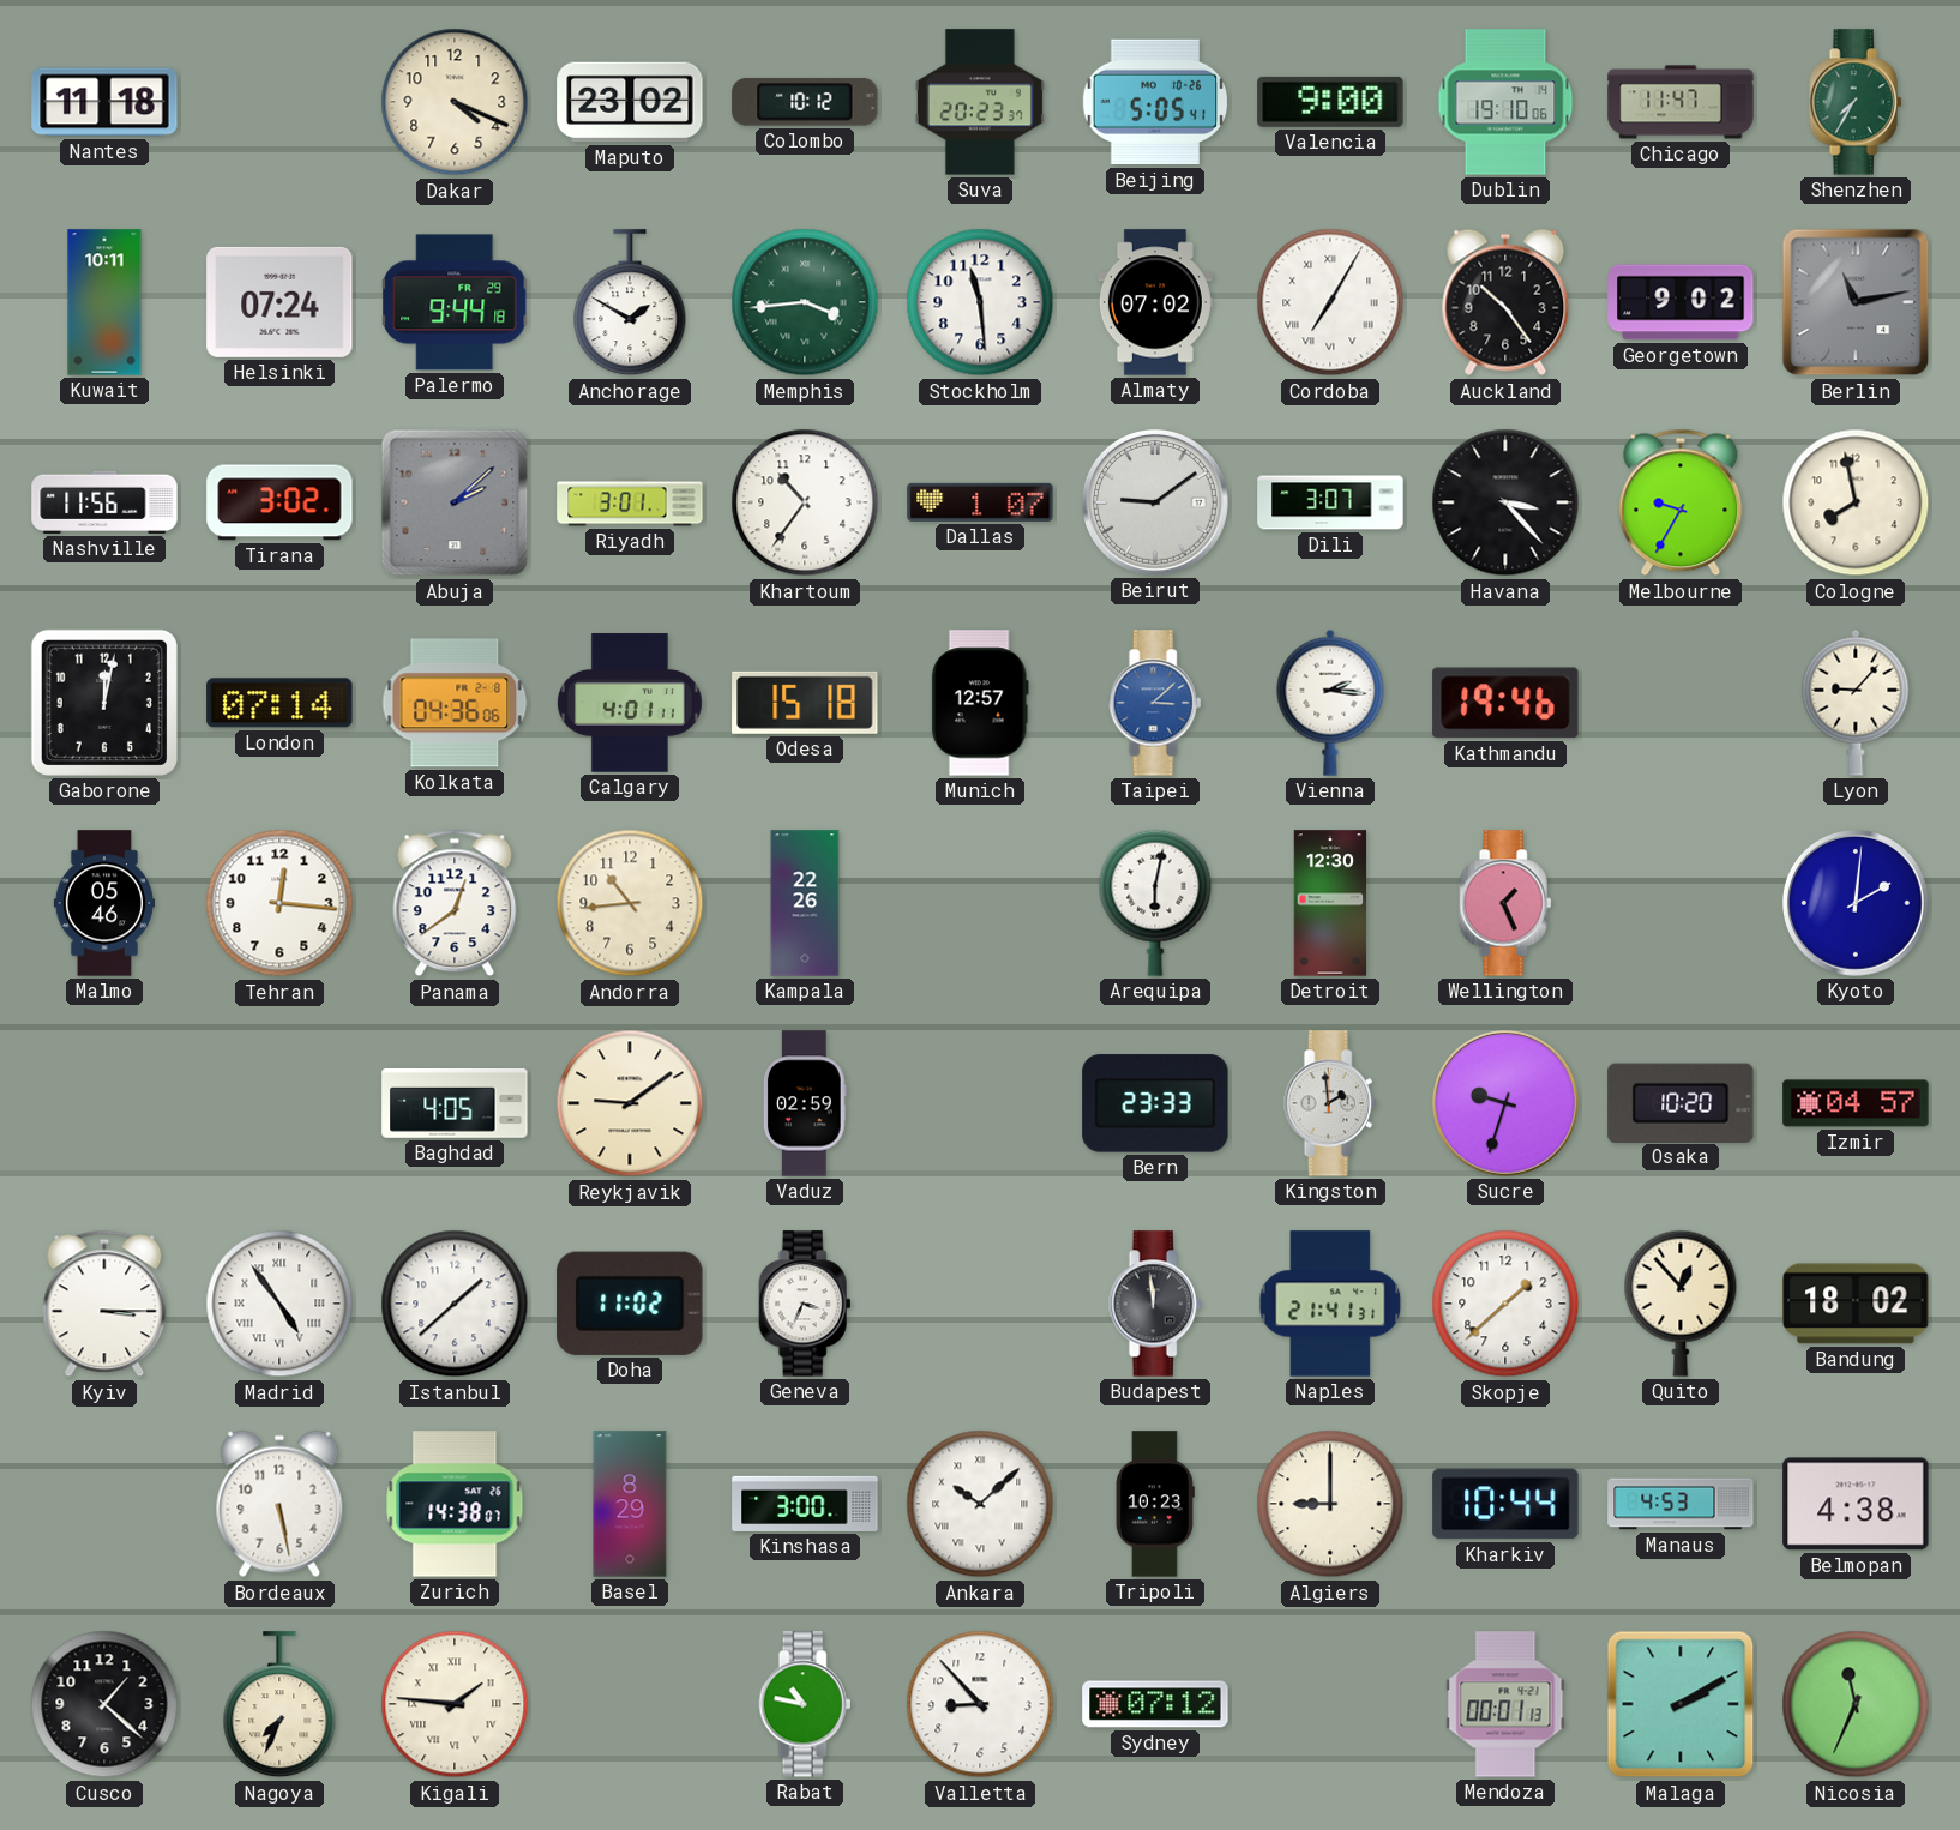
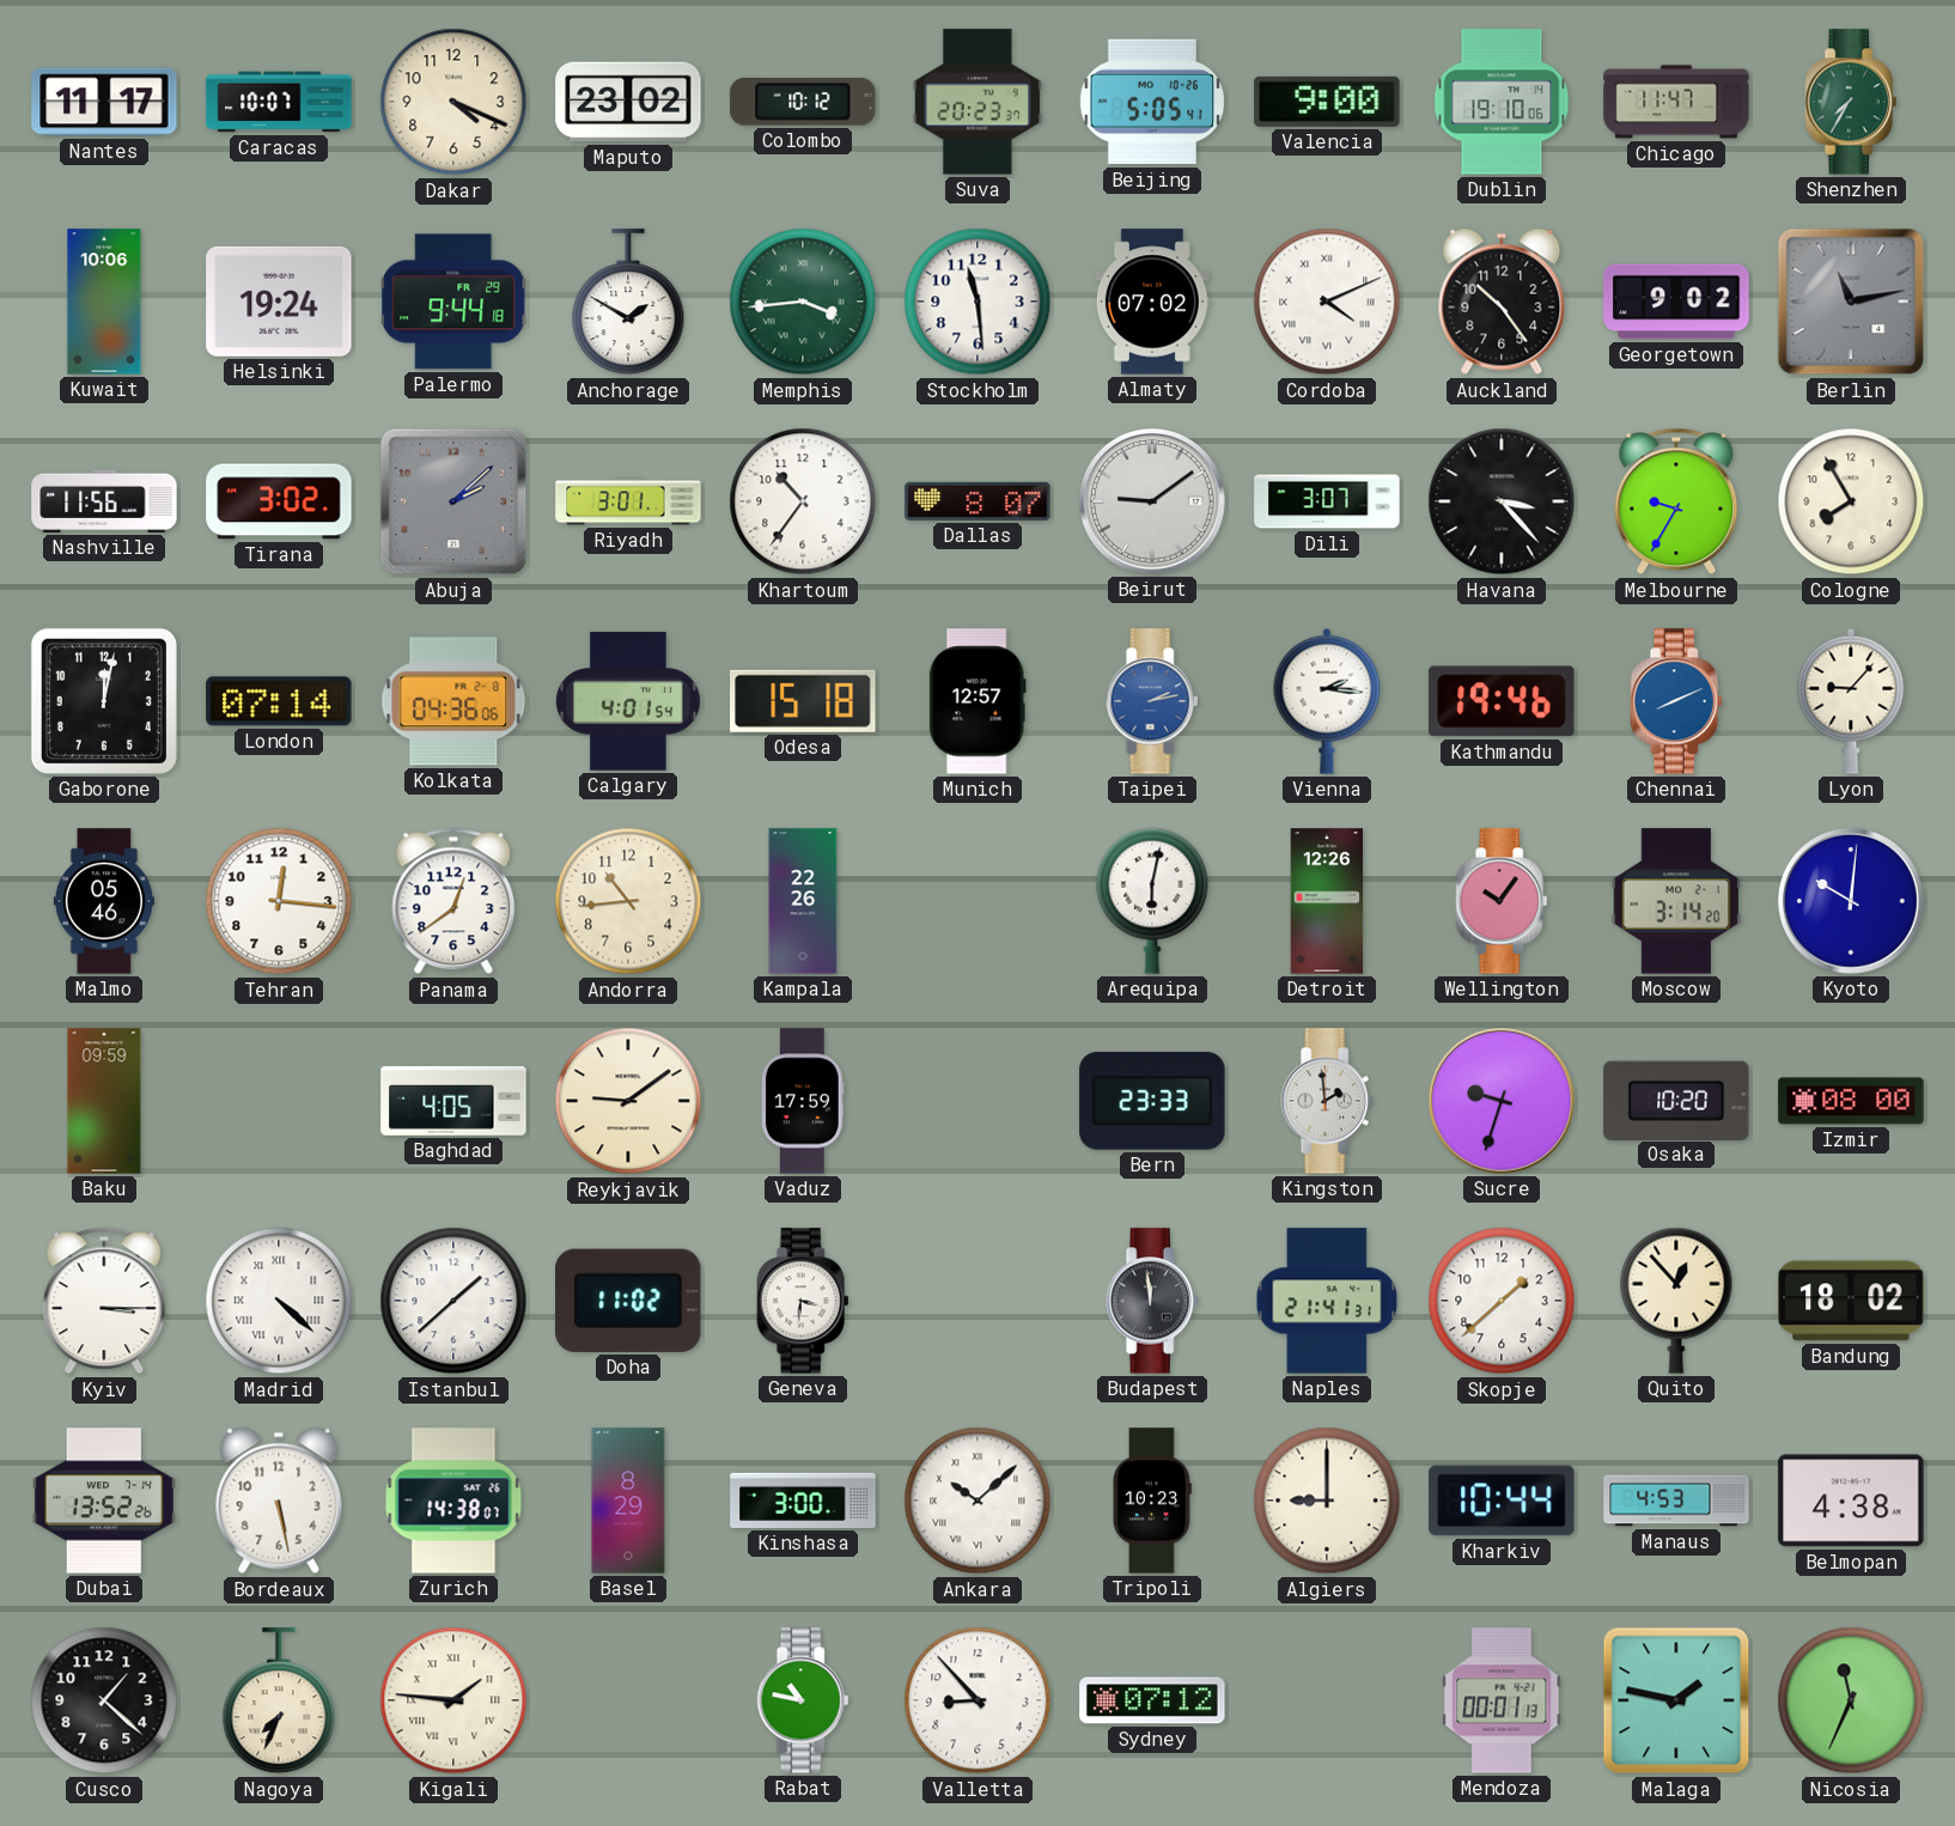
Nantes: 11:18 -> 11:17
Caracas: none -> 10:07
Kuwait: 10:11 -> 10:06
Helsinki: 07:24 -> 19:24
Cordoba: 7:05 -> 4:11
Dallas: 1:07 -> 8:07
Cologne: 7:58 -> 7:55
Calgary: 4:01:11 -> 4:01:54
Taipei: 3:08 -> 2:13
Chennai: none -> 8:11
Detroit: 12:30 -> 12:26
Wellington: 1:26 -> 10:06
Moscow: none -> 3:14
Kyoto: 2:01 -> 10:01
Baku: none -> 09:59
Vaduz: 02:59 -> 17:59
Izmir: 04:57 -> 08:00
Madrid: 4:54 -> 4:22
Geneva: 3:34 -> 3:31
Dubai: none -> 13:52
Malaga: 2:10 -> 1:47
